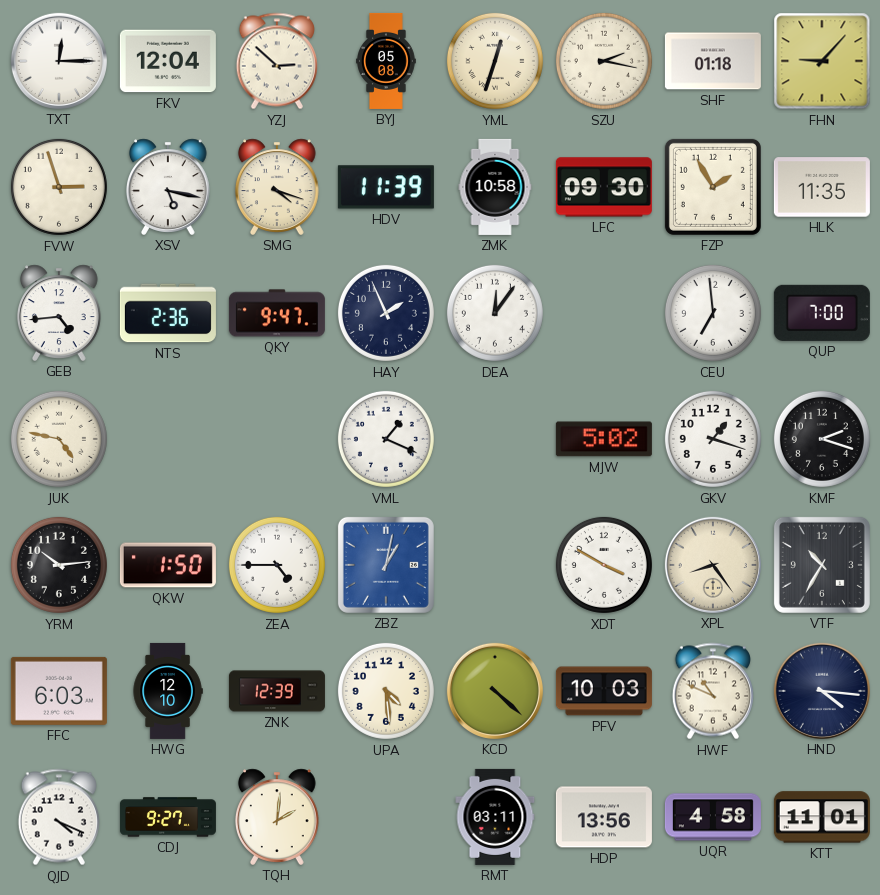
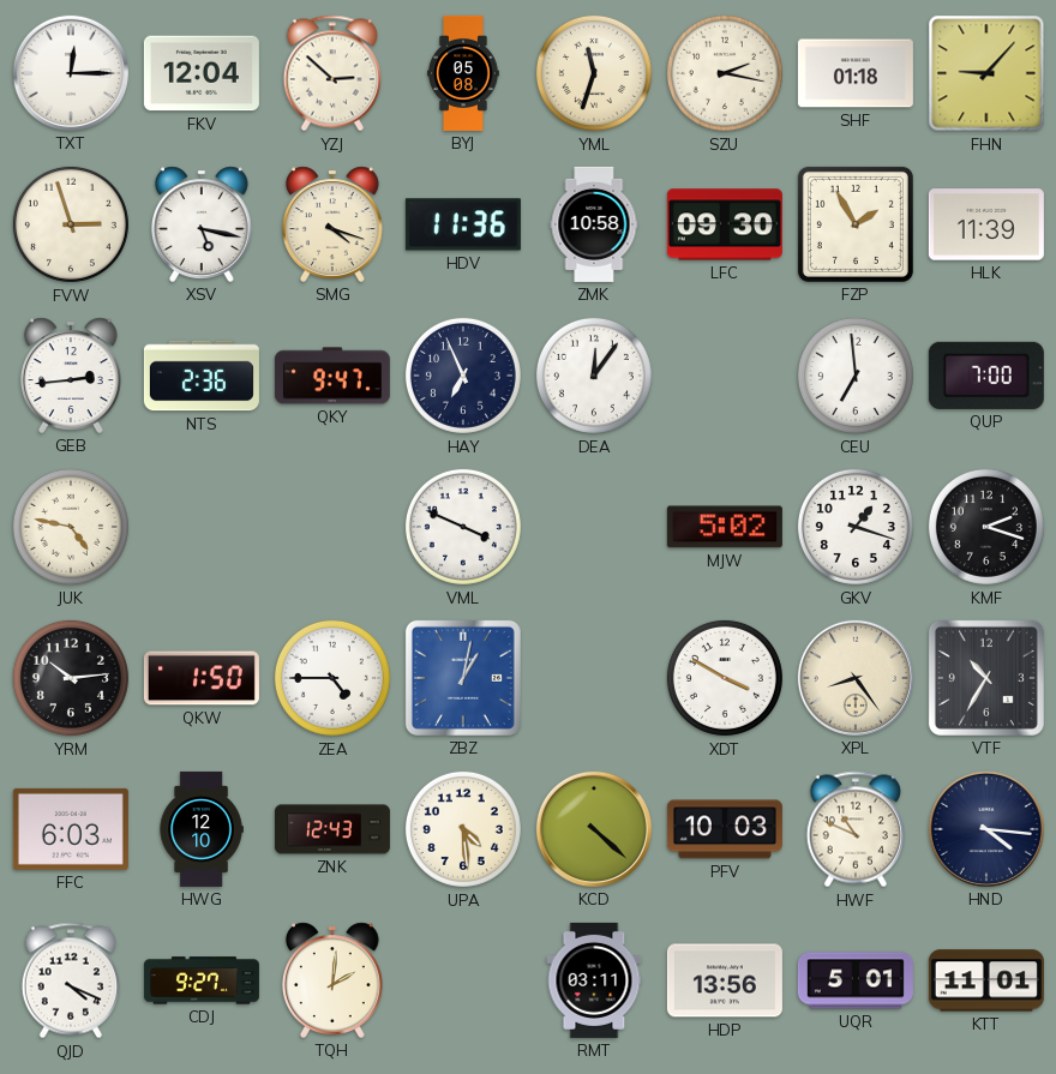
YML: 12:33 -> 11:33
HDV: 11:39 -> 11:36
HLK: 11:35 -> 11:39
GEB: 4:44 -> 2:44
HAY: 1:56 -> 6:56
VML: 1:19 -> 3:49
ZNK: 12:39 -> 12:43
UQR: 4:58 -> 5:01
